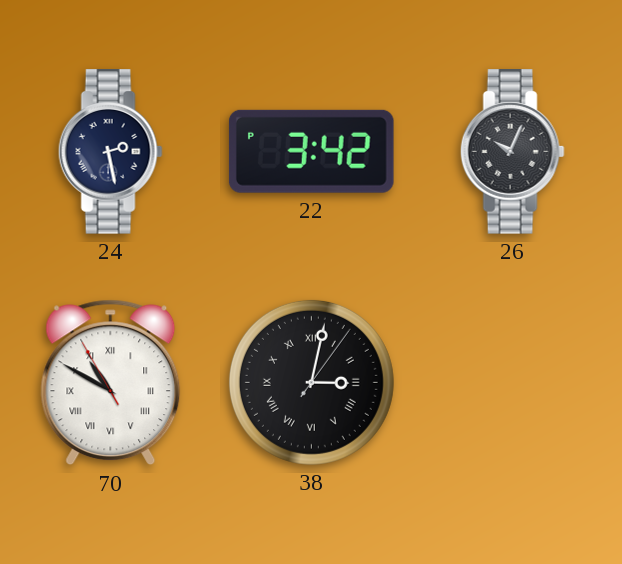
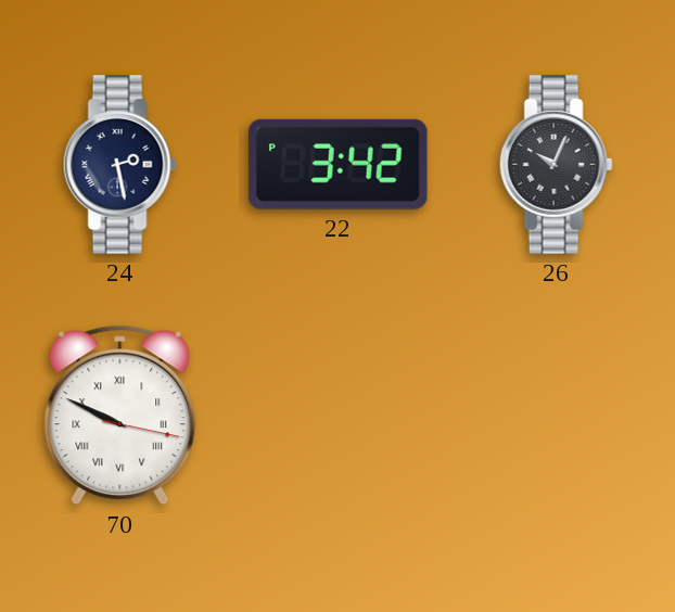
70: 10:49 -> 9:49
38: 3:02 -> none
